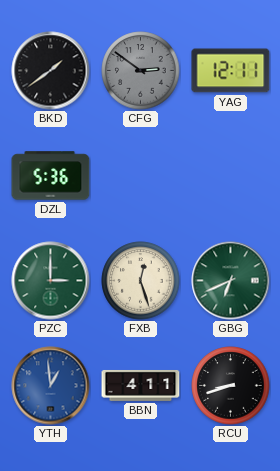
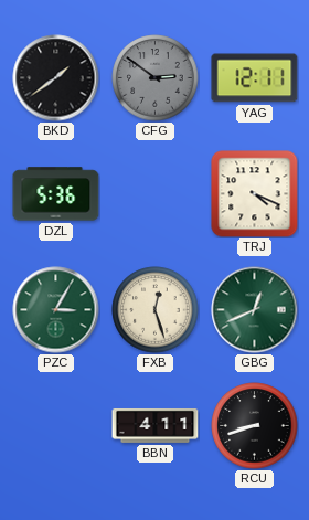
TRJ: none -> 4:19
PZC: 3:00 -> 3:05
GBG: 6:41 -> 12:41
YTH: 12:59 -> none
